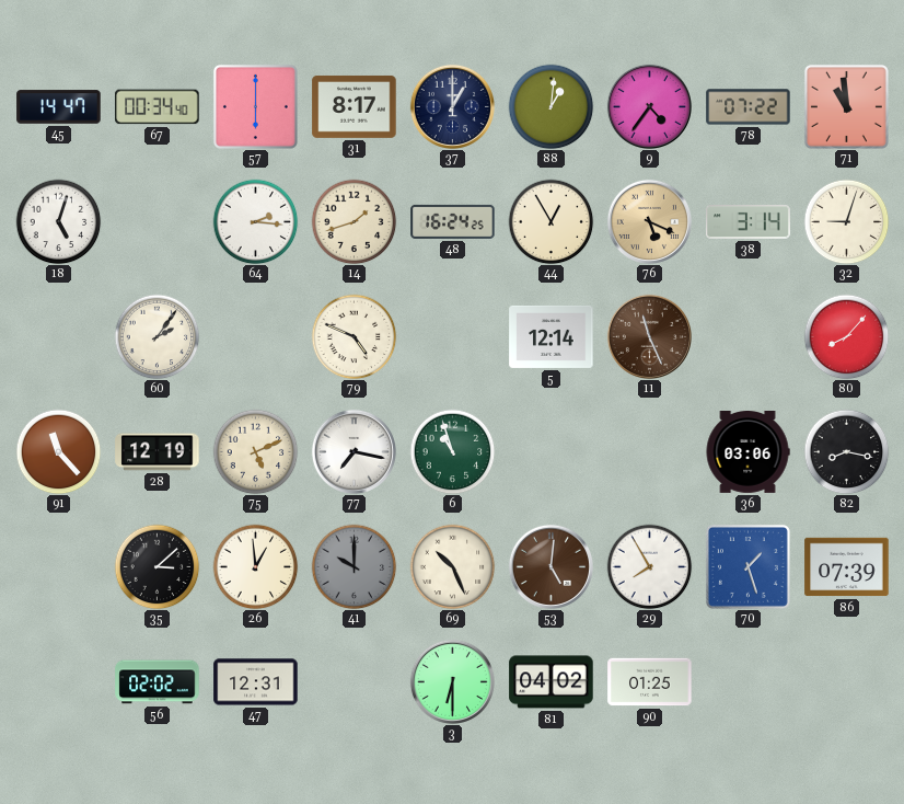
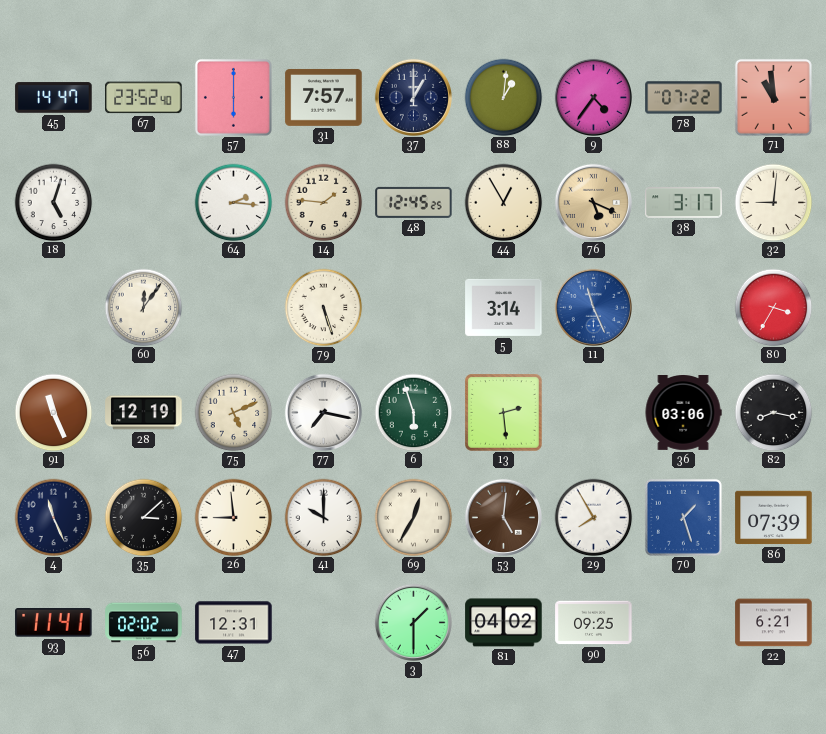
67: 00:34 -> 23:52
31: 8:17 -> 7:57
14: 1:42 -> 1:46
48: 16:24 -> 12:45
38: 3:14 -> 3:17
32: 9:03 -> 9:01
60: 2:06 -> 12:06
79: 4:49 -> 5:27
5: 12:14 -> 3:14
11 dial: brown -> blue
80: 8:07 -> 3:35
91: 11:23 -> 11:26
6: 10:57 -> 5:57
13: none -> 2:29
4: none -> 11:26
26: 12:59 -> 8:59
41 dial: grey -> white
69: 10:26 -> 12:35
93: none -> 11:41
3: 6:30 -> 1:30
90: 01:25 -> 09:25
22: none -> 6:21
